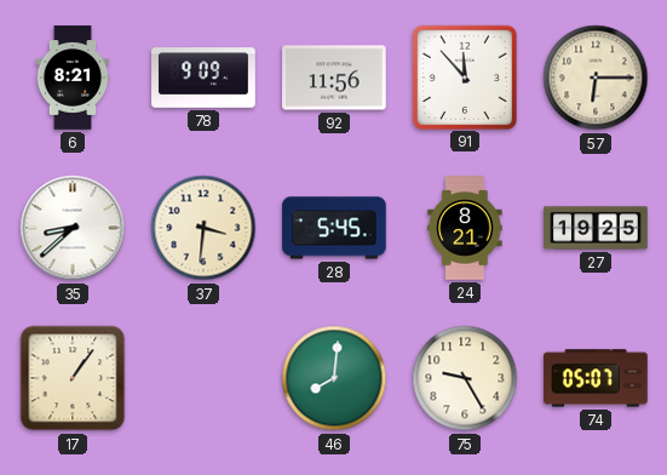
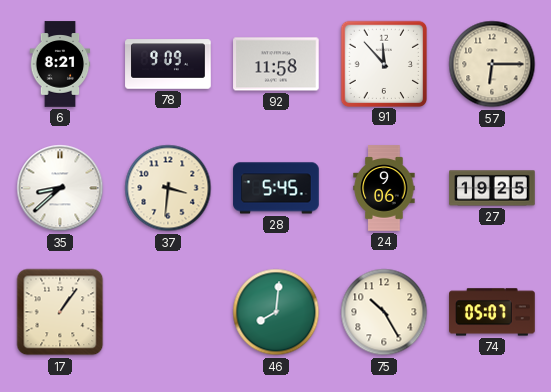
92: 11:56 -> 11:58
24: 8:21 -> 9:06
75: 9:25 -> 10:25
